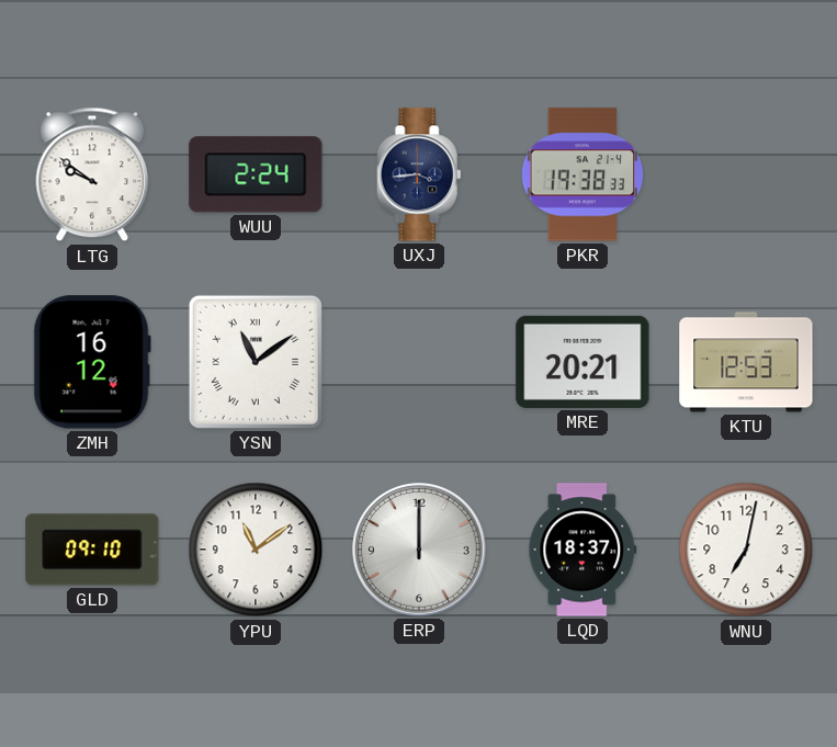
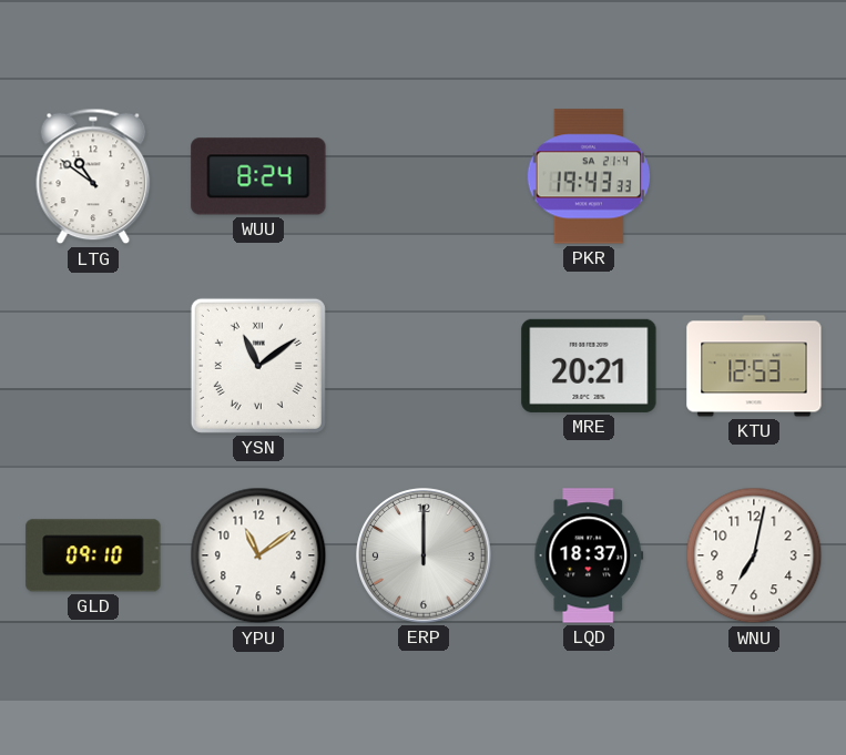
LTG: 9:51 -> 10:51
WUU: 2:24 -> 8:24
UXJ: 3:44 -> none
PKR: 19:38 -> 19:43
ZMH: 16:12 -> none
